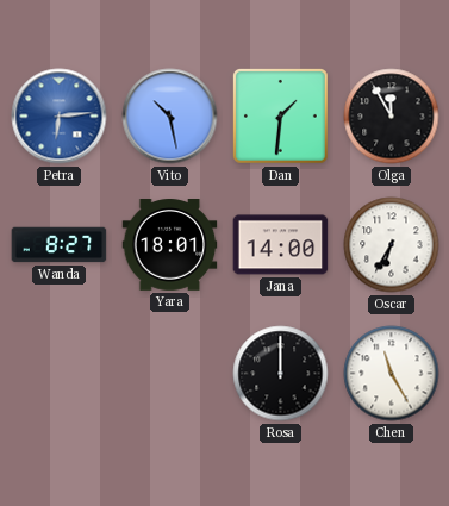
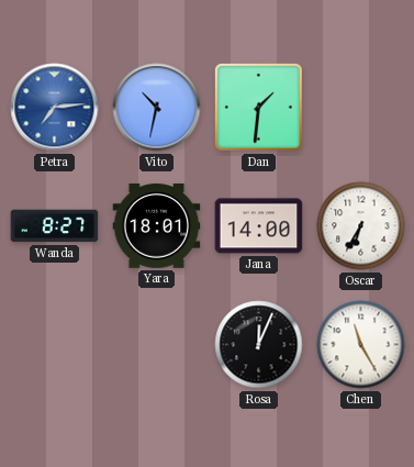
Petra: 6:14 -> 7:14
Vito: 10:28 -> 10:32
Olga: 11:55 -> none
Rosa: 12:00 -> 12:04
